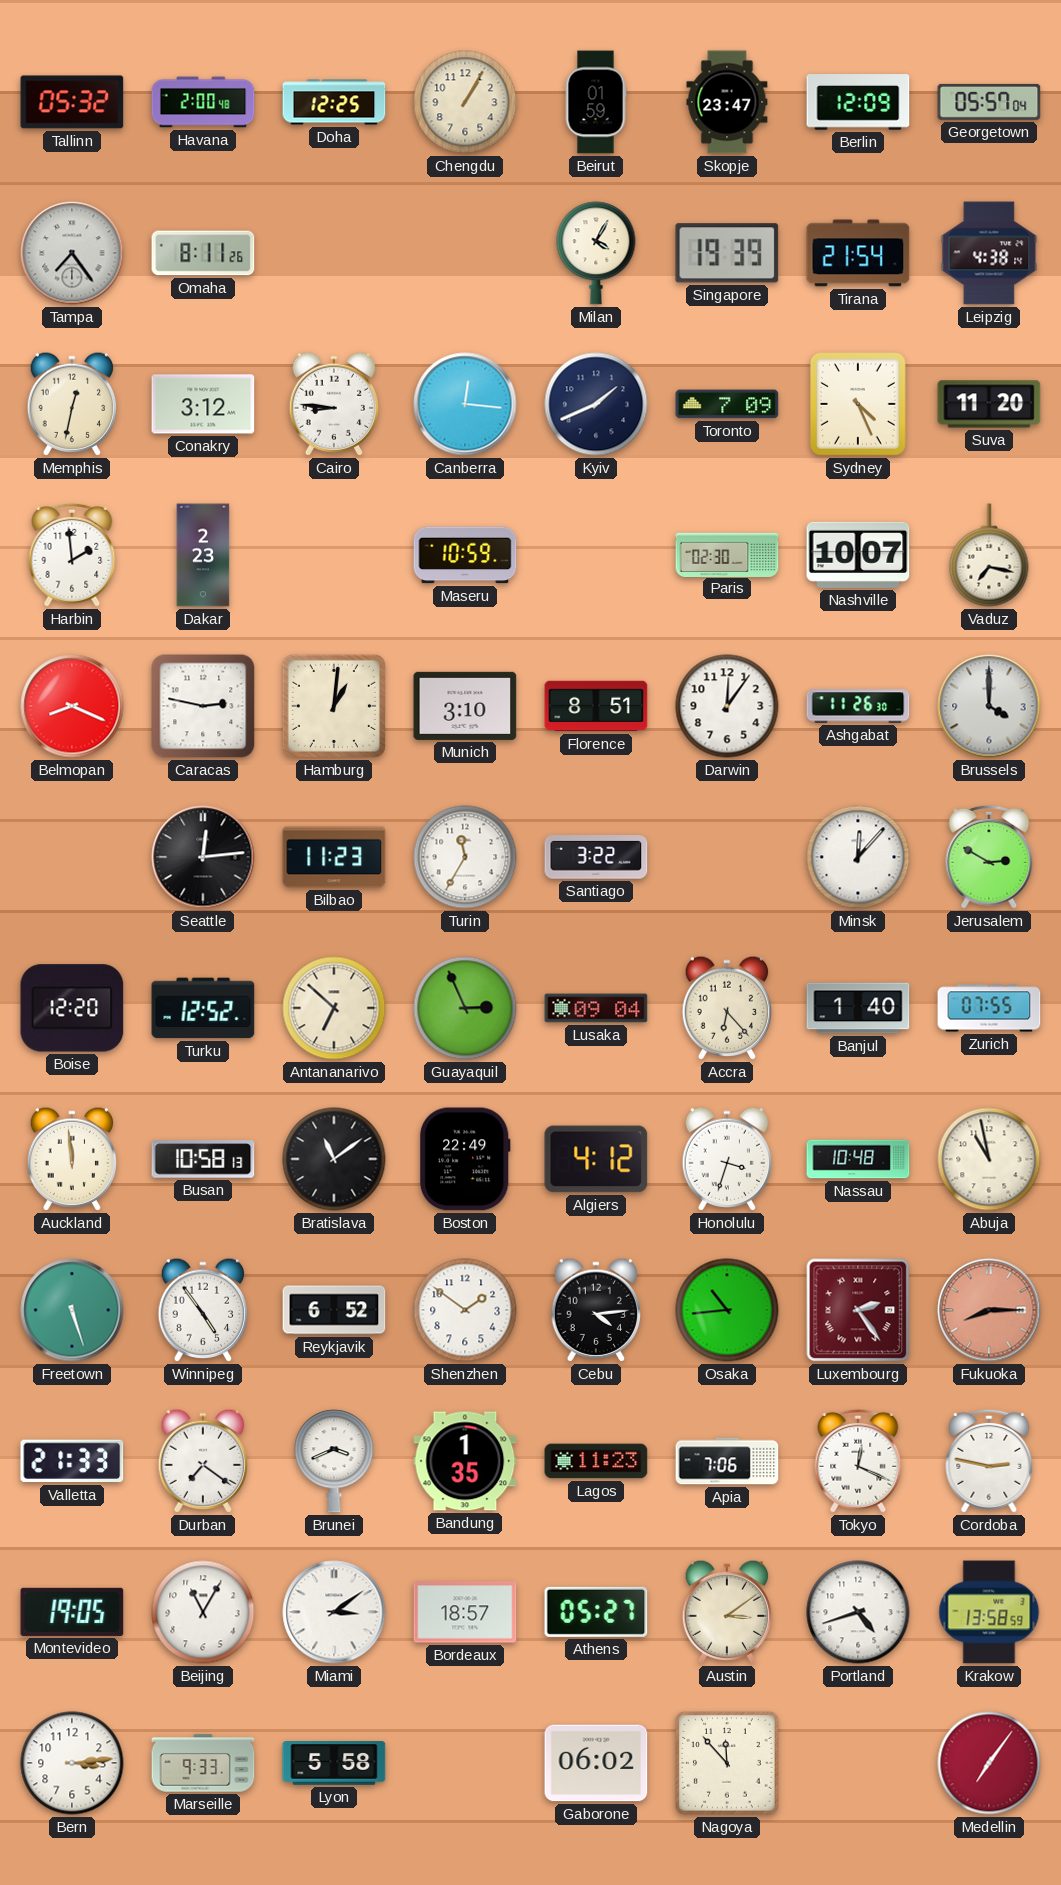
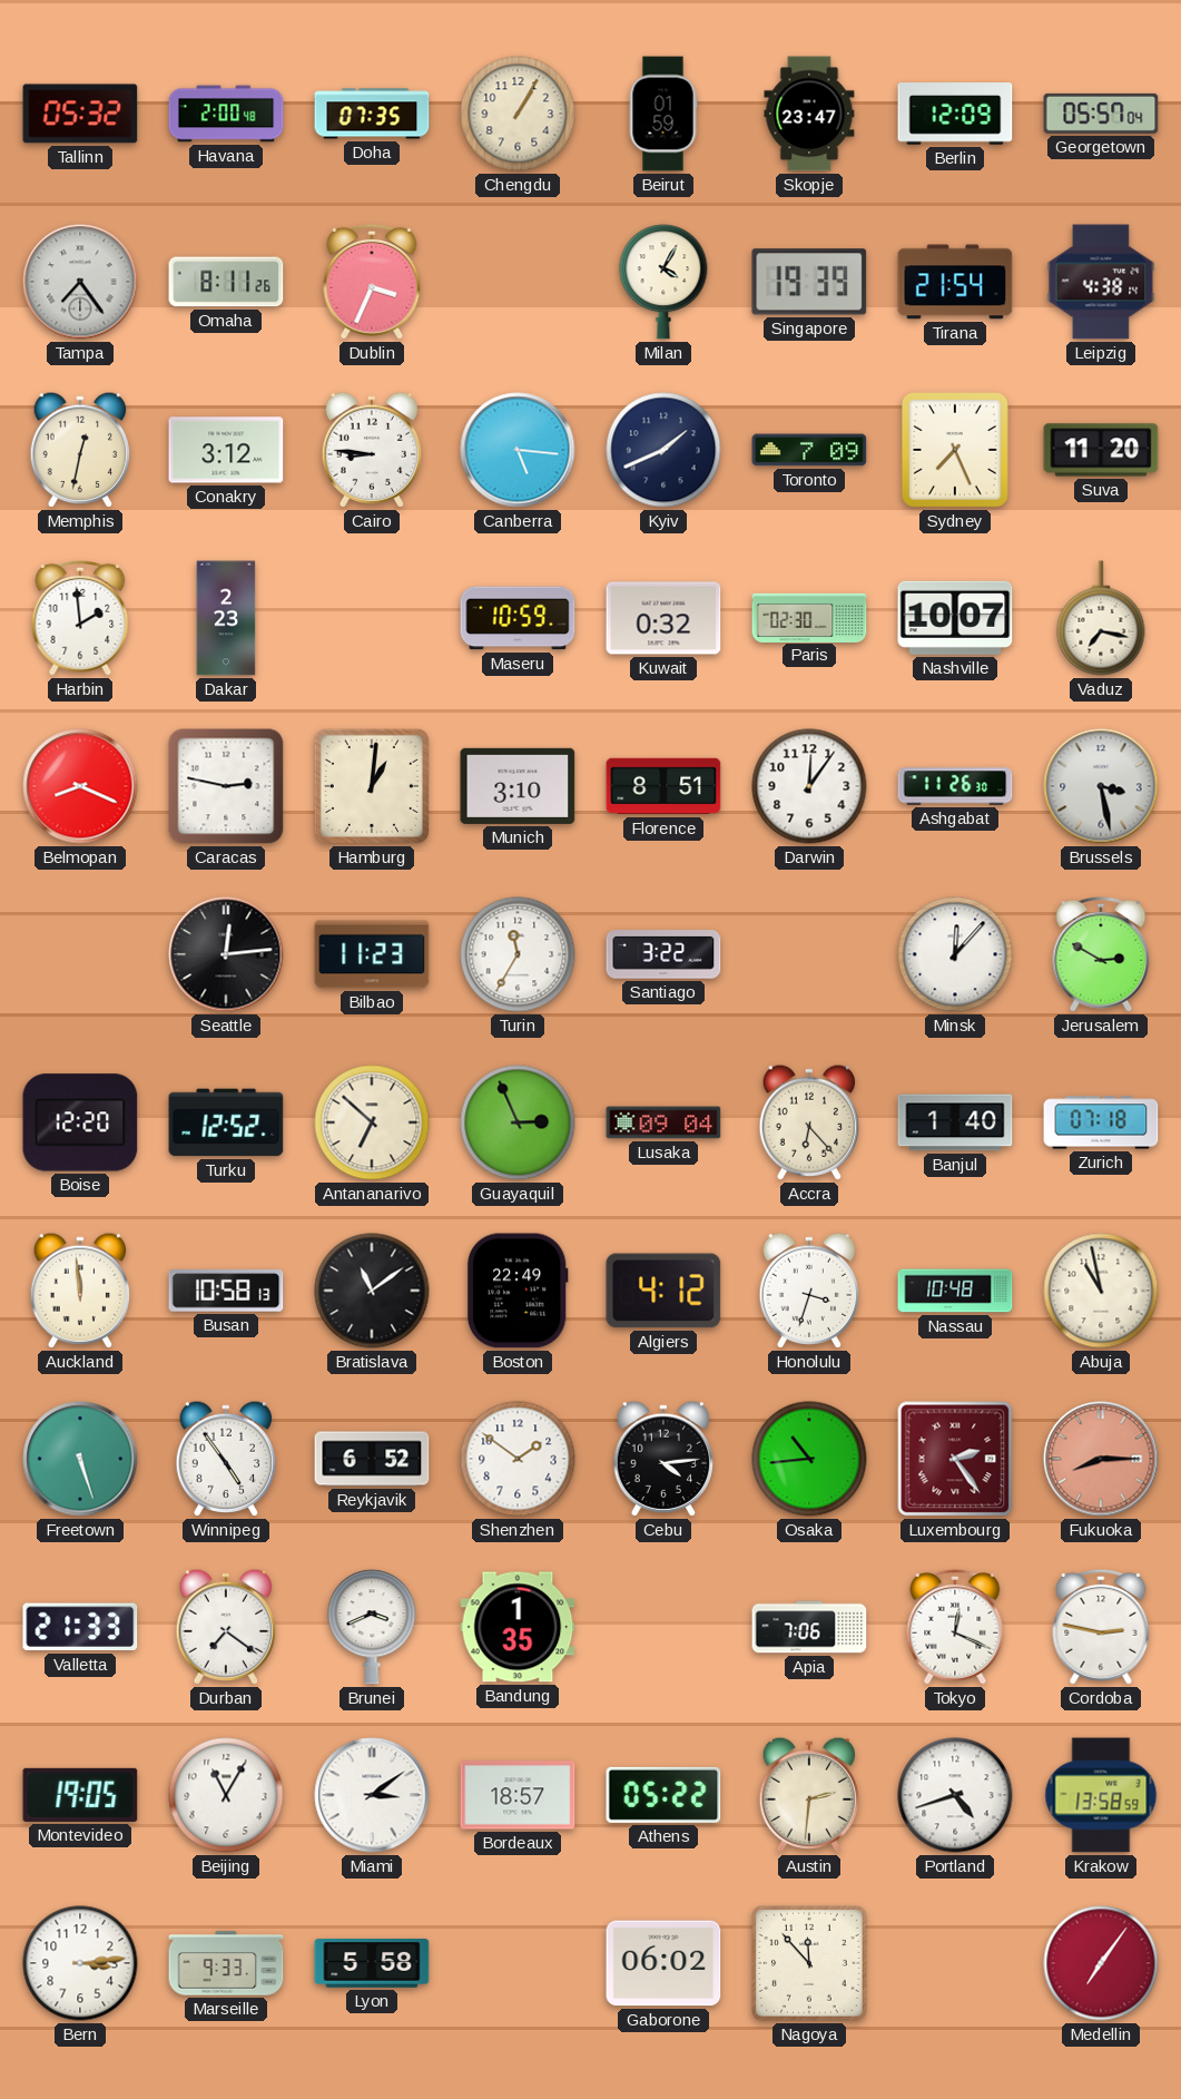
Doha: 12:25 -> 07:35
Dublin: none -> 3:34
Canberra: 12:16 -> 5:16
Sydney: 4:26 -> 7:26
Kuwait: none -> 0:32
Brussels: 4:00 -> 3:28
Zurich: 07:55 -> 07:18
Lagos: 11:23 -> none
Athens: 05:27 -> 05:22
Austin: 3:09 -> 2:31
